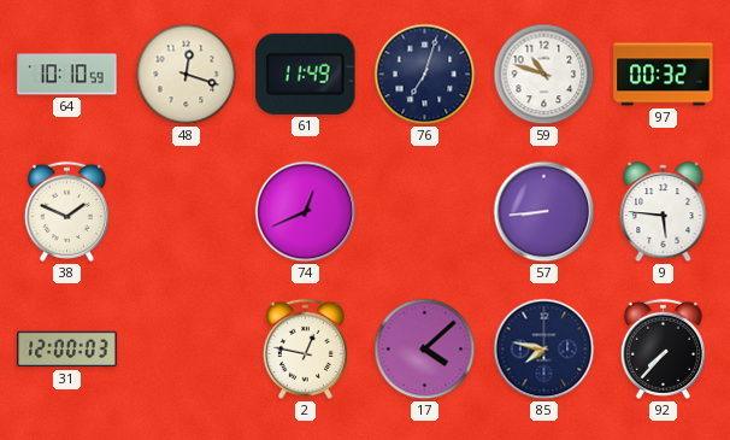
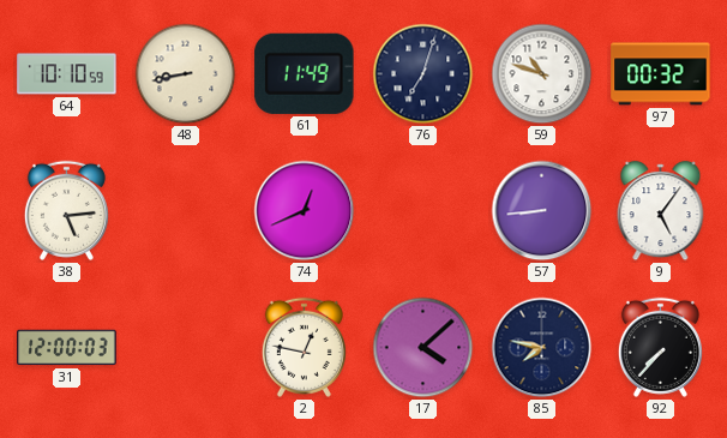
48: 12:18 -> 8:43
38: 1:49 -> 5:14
9: 5:46 -> 5:06
